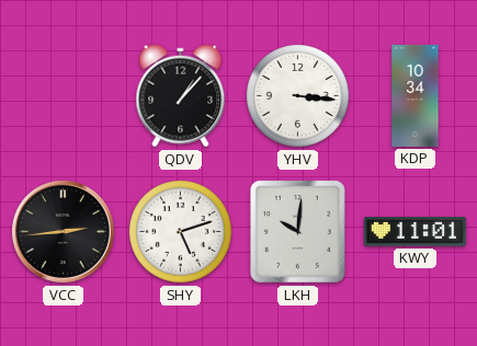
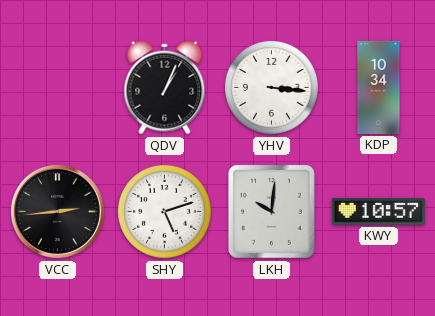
QDV: 1:07 -> 1:04
KWY: 11:01 -> 10:57
